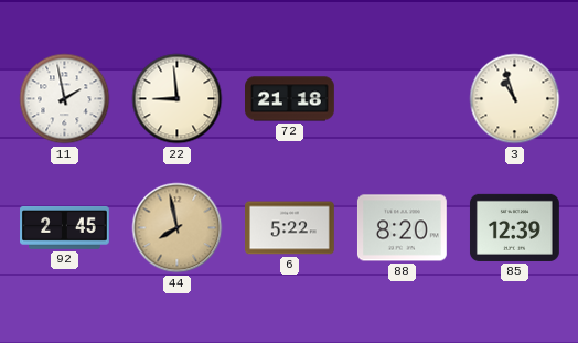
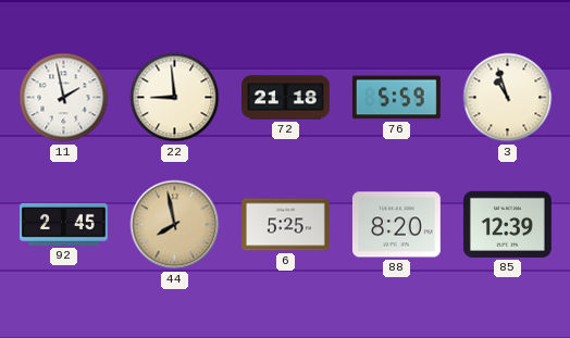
76: none -> 5:59
6: 5:22 -> 5:25
